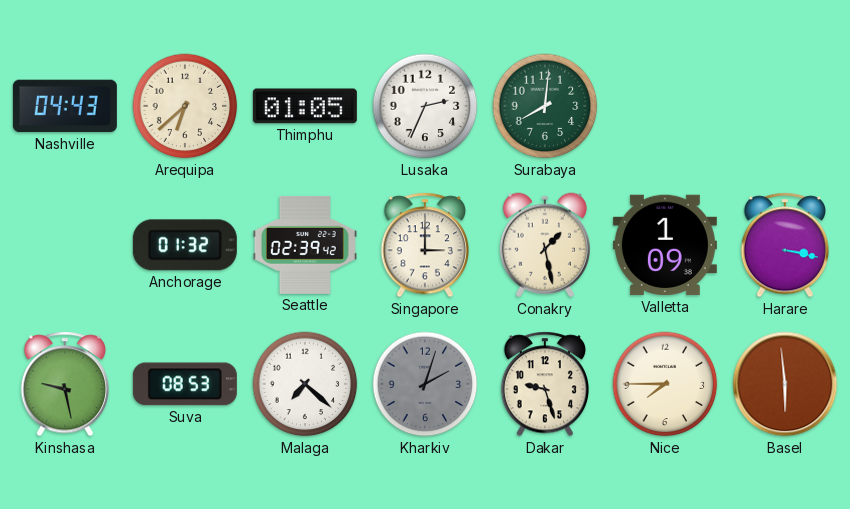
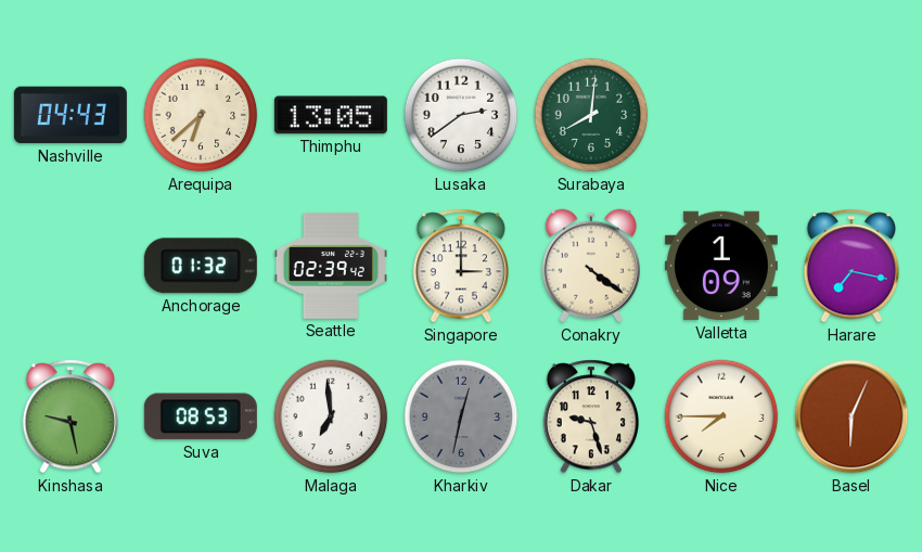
Thimphu: 01:05 -> 13:05
Lusaka: 2:34 -> 2:39
Conakry: 1:28 -> 4:21
Harare: 3:17 -> 7:17
Malaga: 7:22 -> 6:59
Kharkiv: 2:03 -> 12:32
Basel: 5:59 -> 6:04
